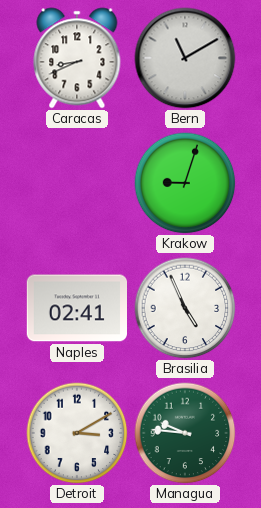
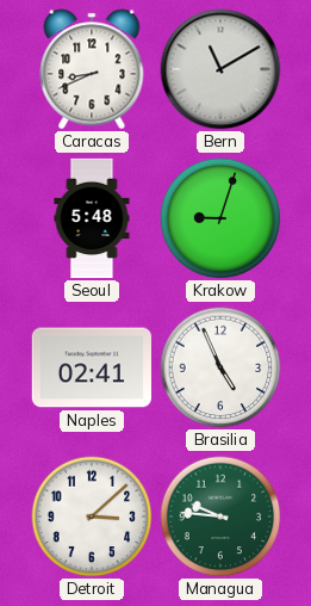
Seoul: none -> 5:48
Detroit: 3:10 -> 3:08
